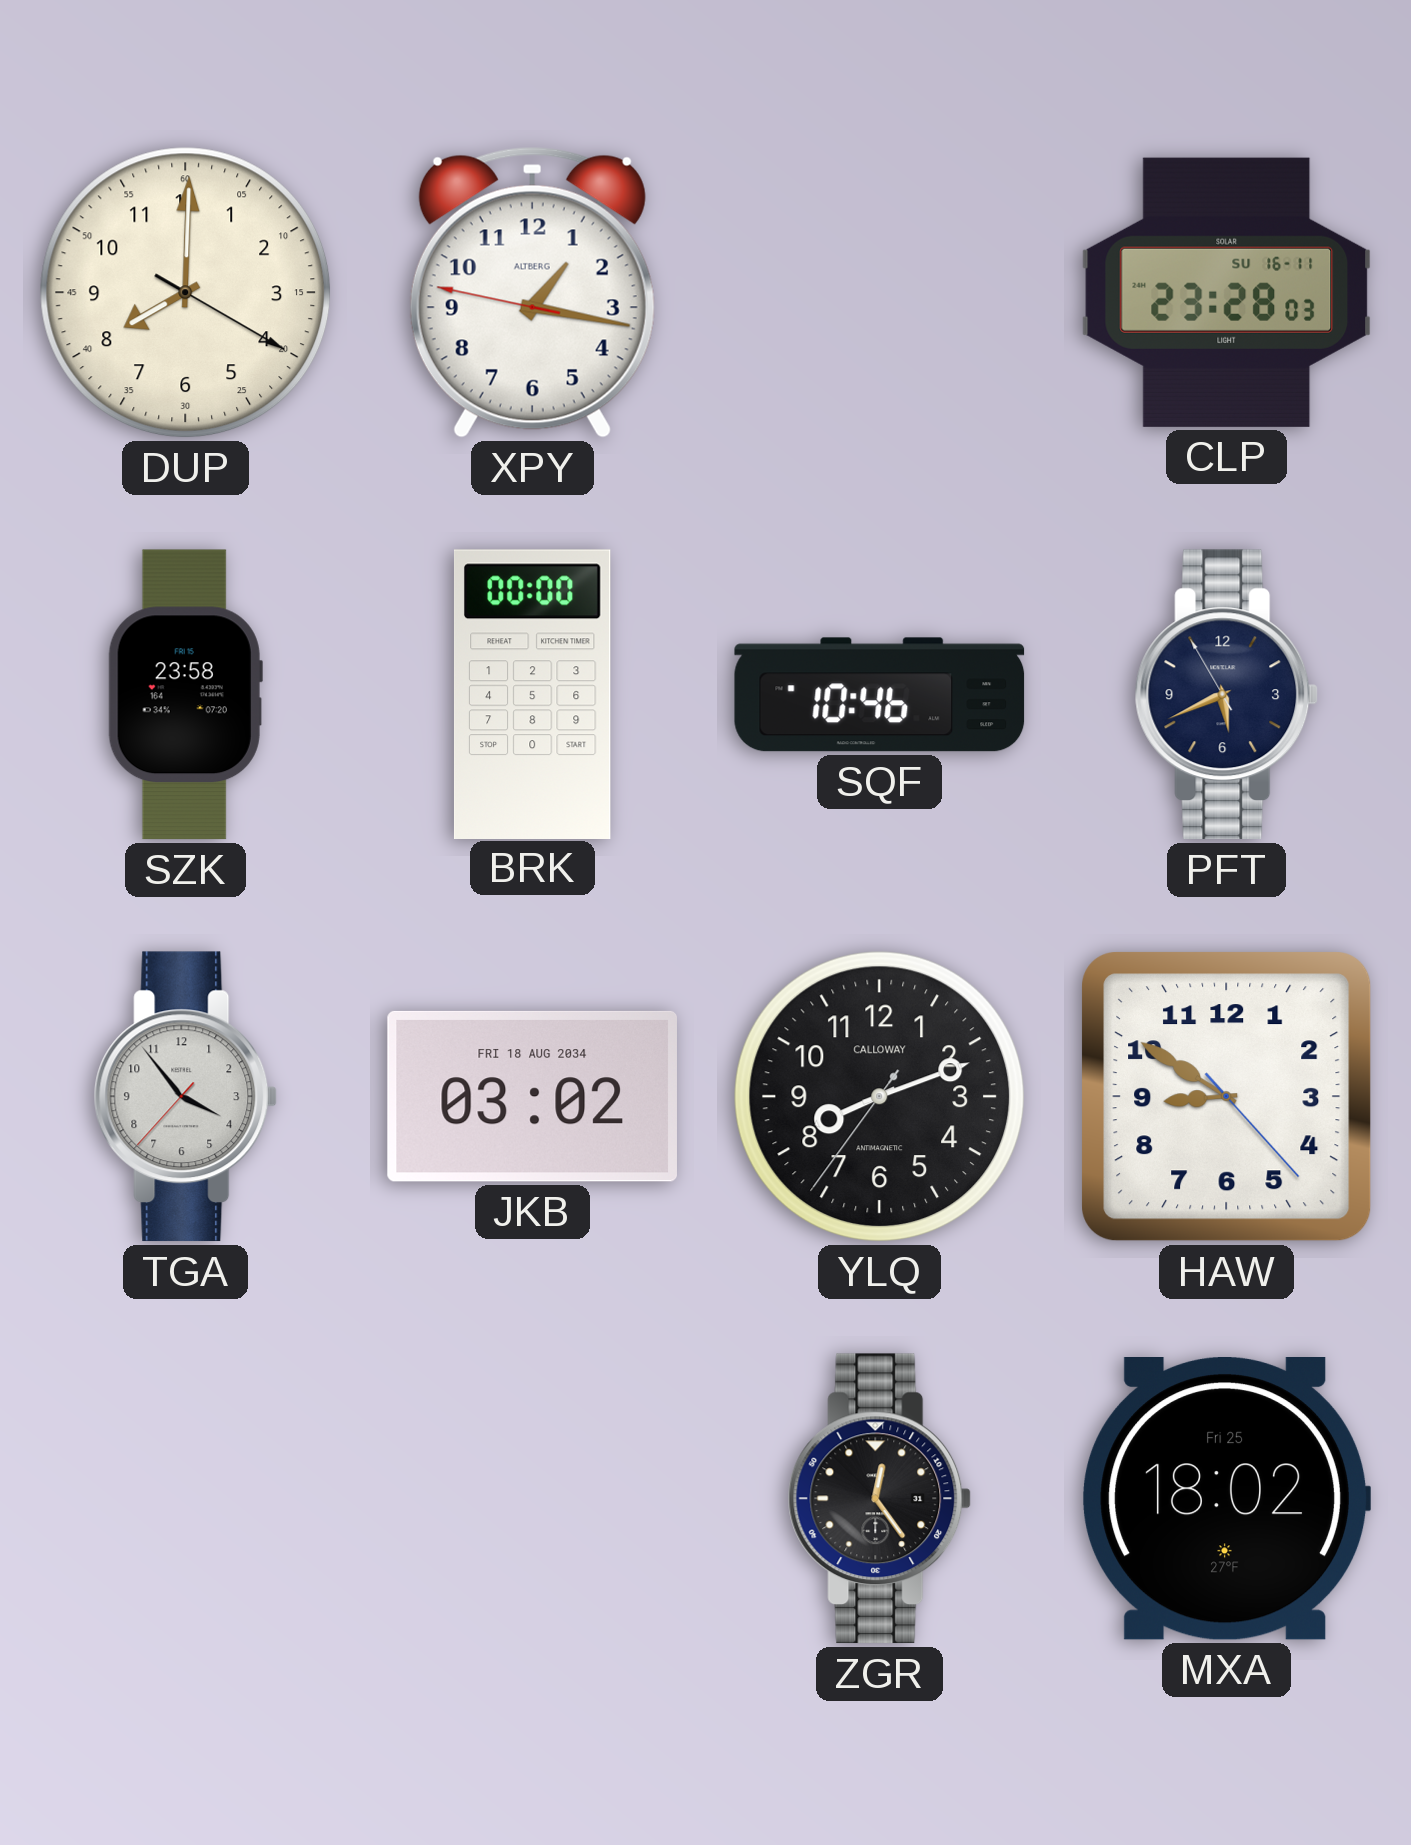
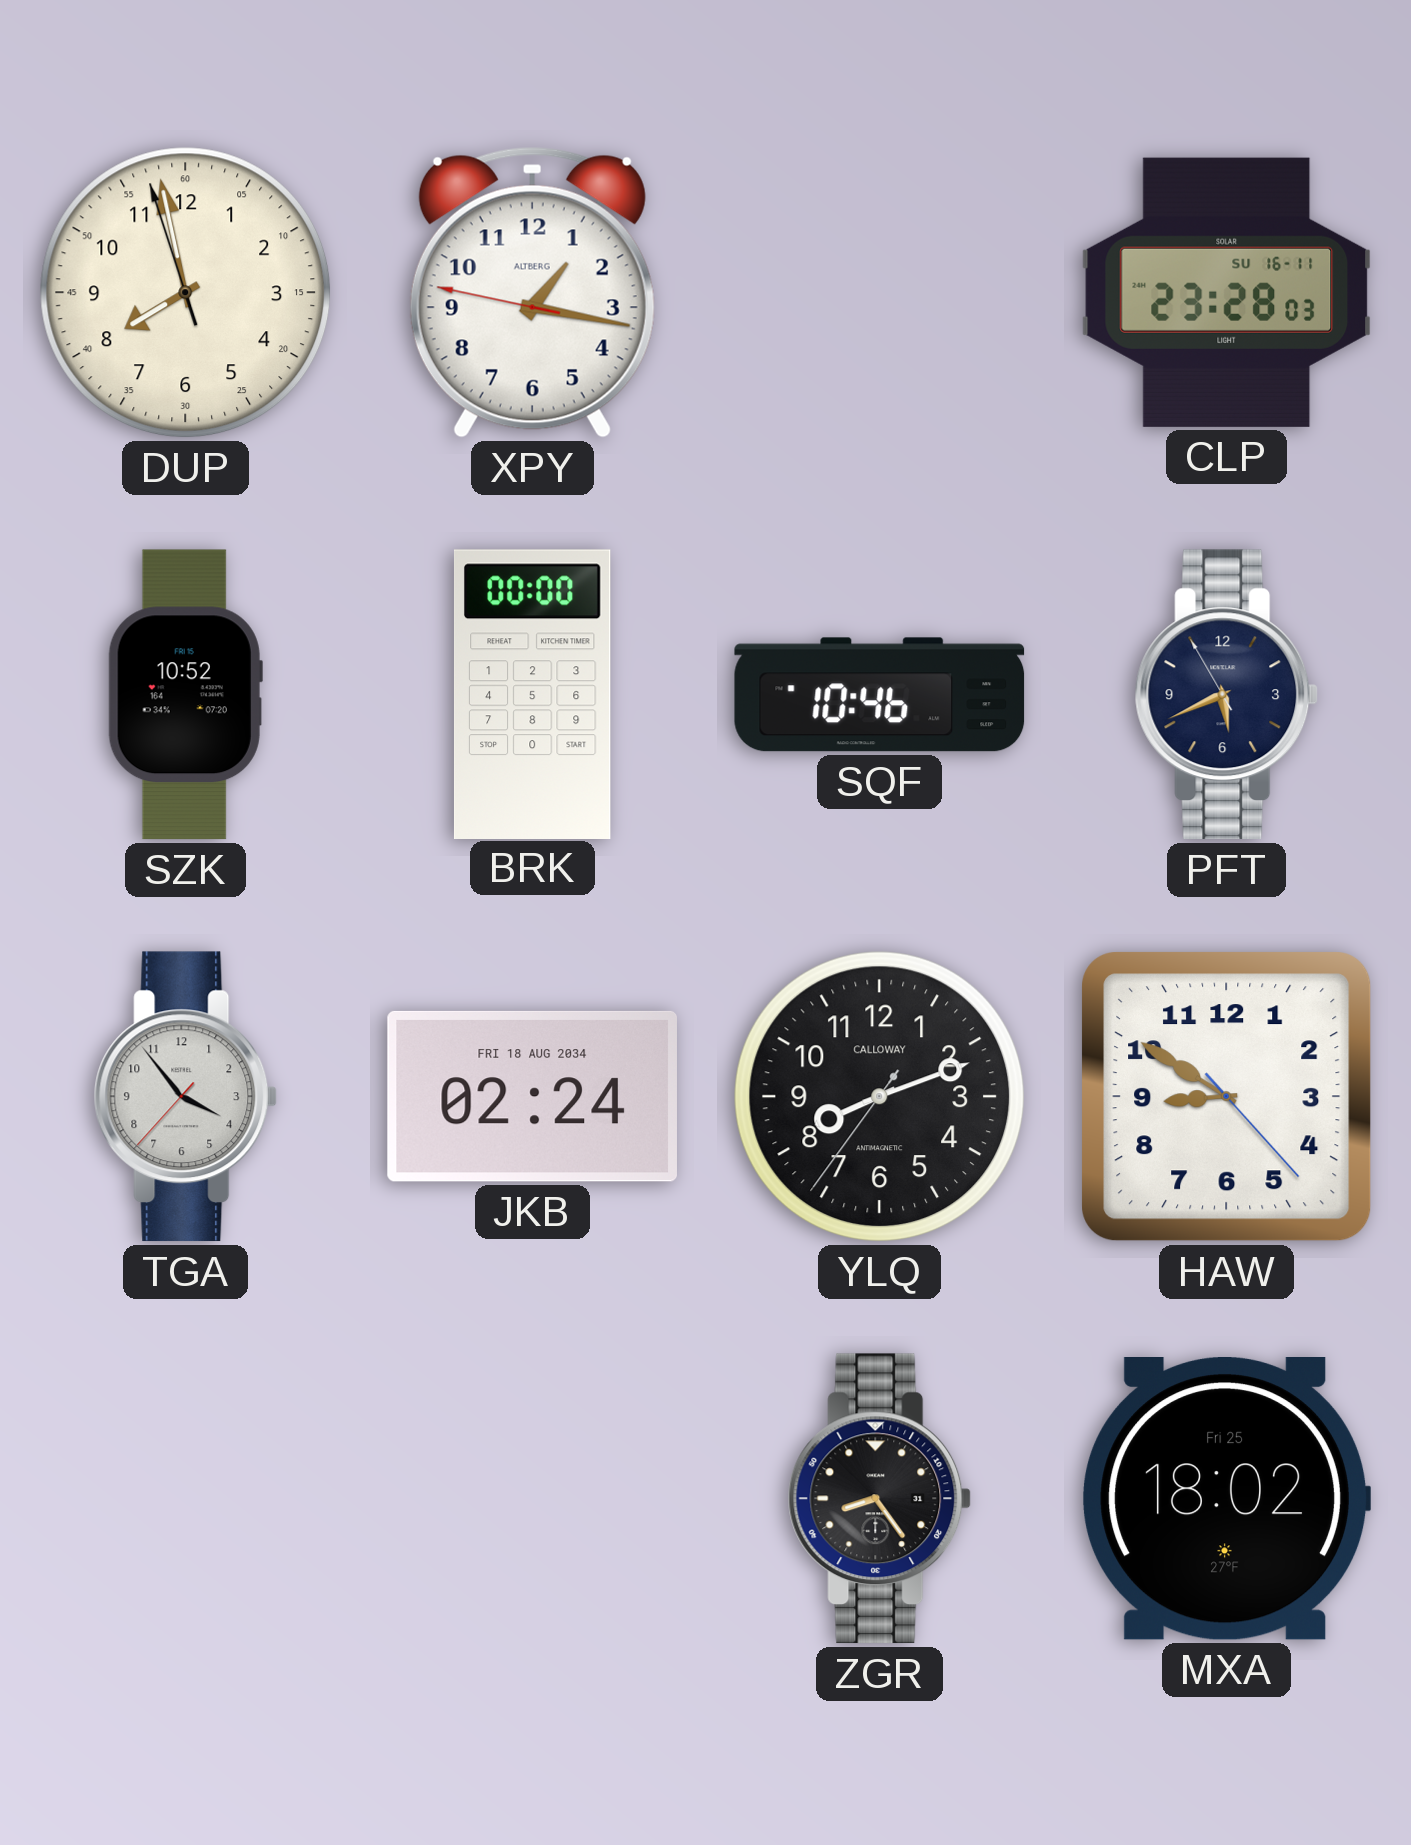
DUP: 8:00 -> 7:57
SZK: 23:58 -> 10:52
JKB: 03:02 -> 02:24
ZGR: 12:24 -> 8:24
